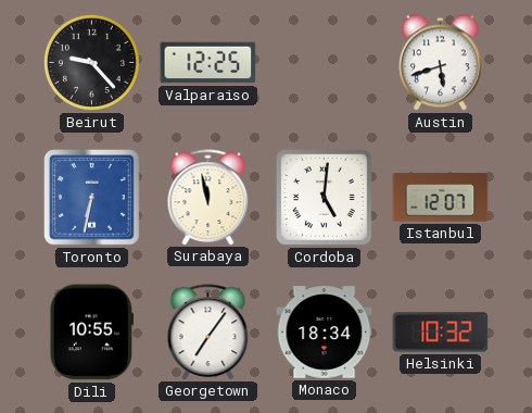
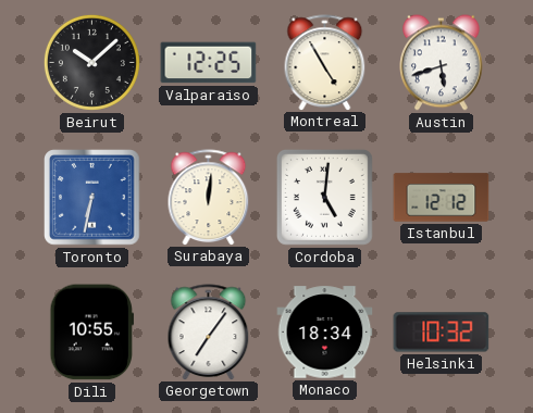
Beirut: 9:23 -> 10:08
Montreal: none -> 4:55
Surabaya: 11:58 -> 12:01
Istanbul: 12:07 -> 12:12
